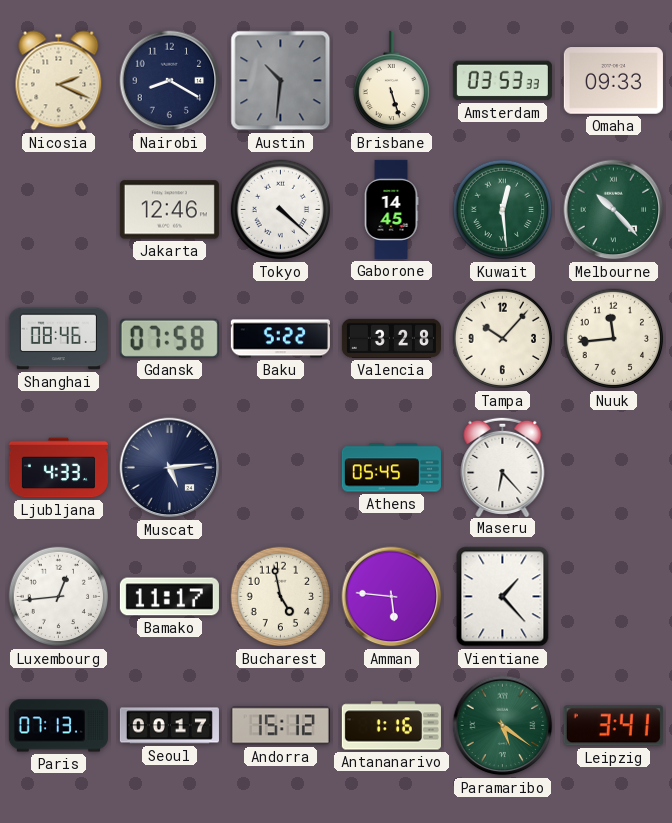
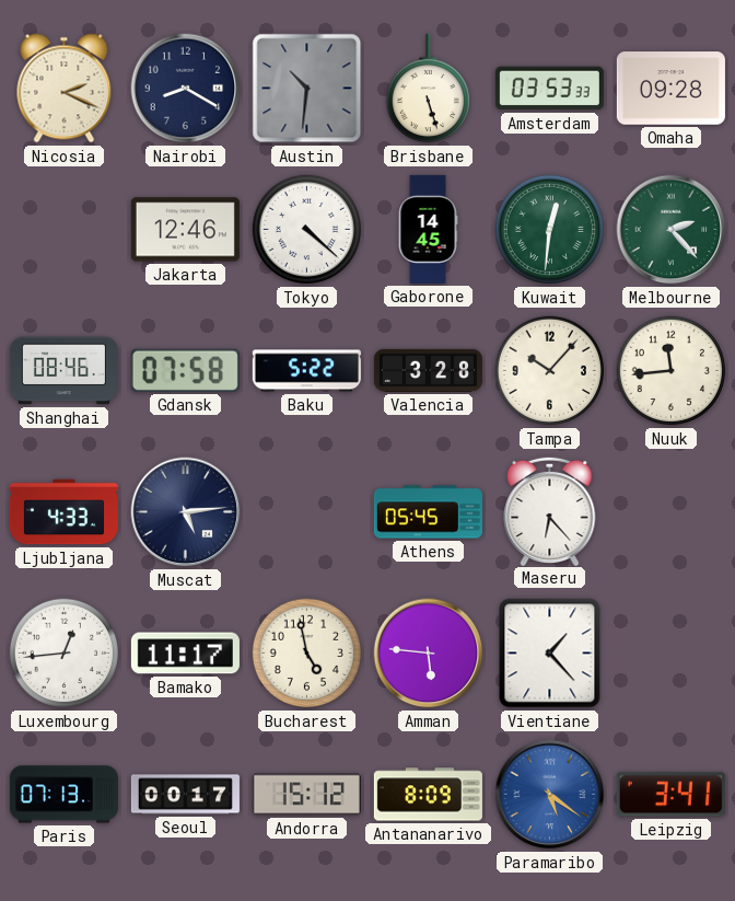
Omaha: 09:33 -> 09:28
Kuwait: 12:29 -> 12:31
Melbourne: 10:23 -> 2:23
Antananarivo: 1:16 -> 8:09
Paramaribo dial: green -> blue
